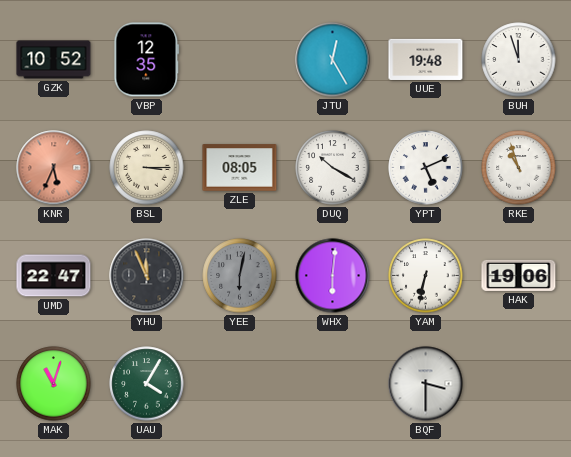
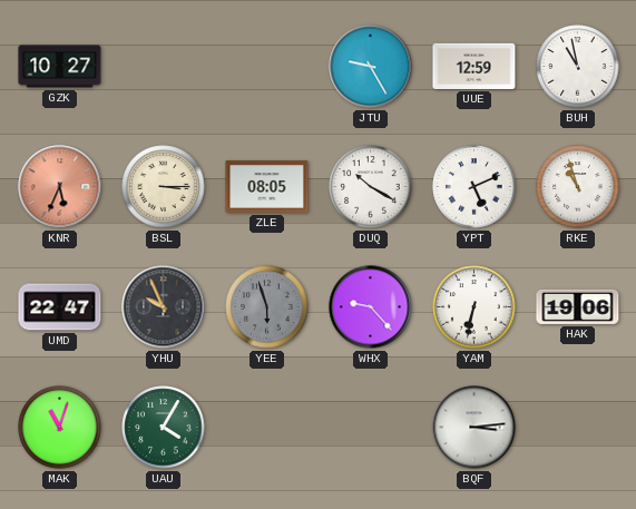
GZK: 10:52 -> 10:27
VBP: 12:35 -> none
JTU: 12:25 -> 9:25
UUE: 19:48 -> 12:59
BUH: 11:57 -> 10:58
YHU: 11:56 -> 9:56
YEE: 6:02 -> 5:57
WHX: 6:01 -> 9:23
BQF: 3:30 -> 3:14
